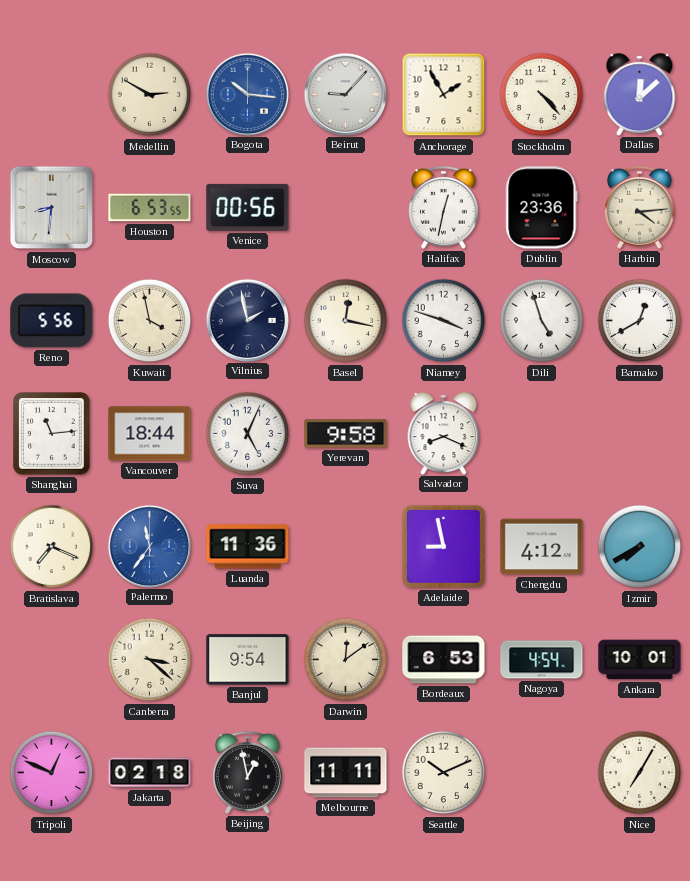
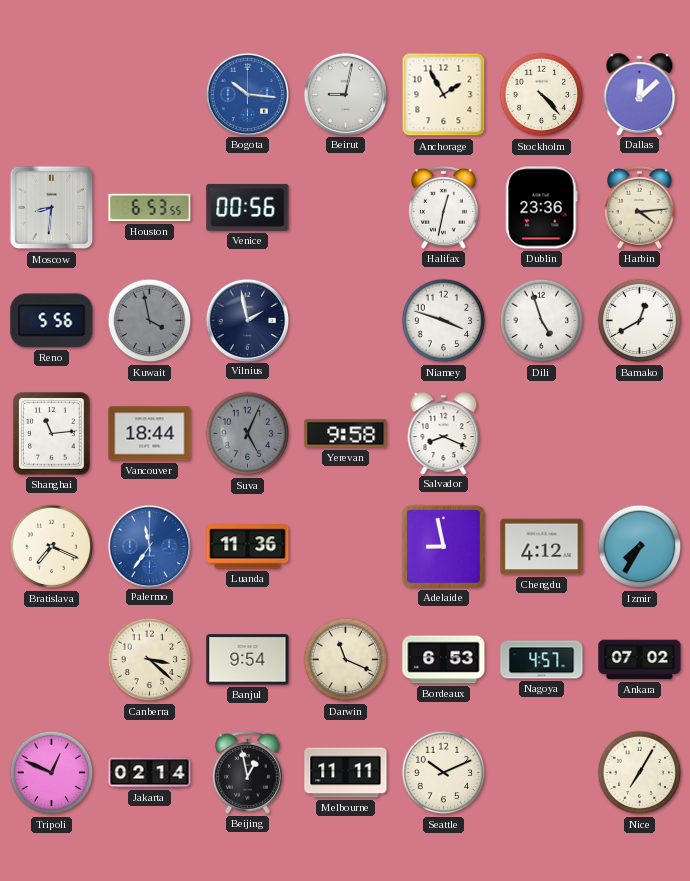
Medellin: 2:50 -> none
Beirut: 9:07 -> 9:02
Kuwait dial: cream -> grey
Basel: 12:17 -> none
Suva dial: white -> grey
Izmir: 7:40 -> 7:35
Darwin: 12:09 -> 11:19
Nagoya: 4:54 -> 4:57
Ankara: 10:01 -> 07:02
Jakarta: 02:18 -> 02:14
